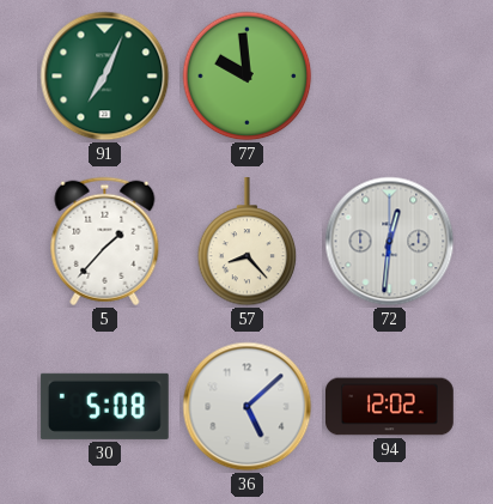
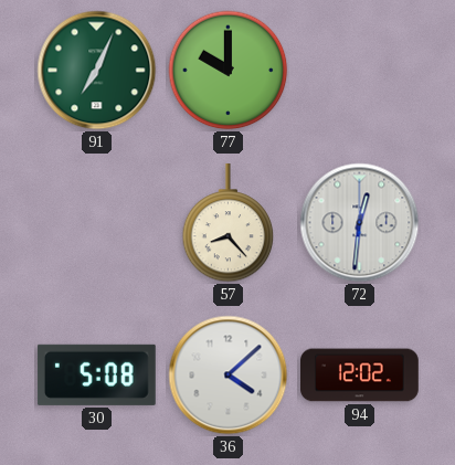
77: 9:59 -> 10:00
5: 1:37 -> none
36: 5:08 -> 4:08
